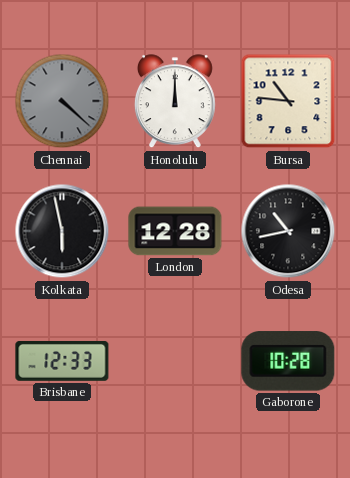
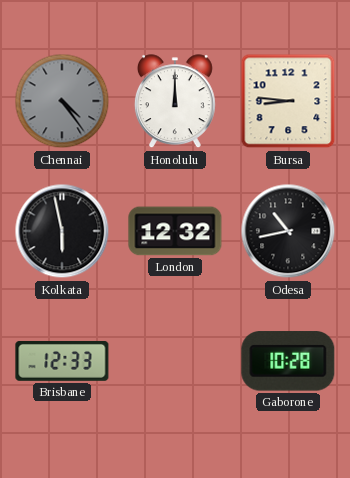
Chennai: 4:22 -> 4:24
Bursa: 10:46 -> 8:46
London: 12:28 -> 12:32
